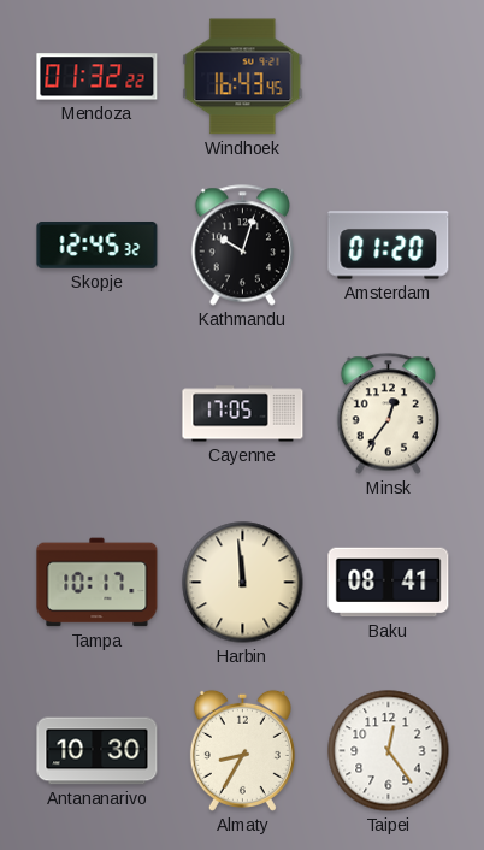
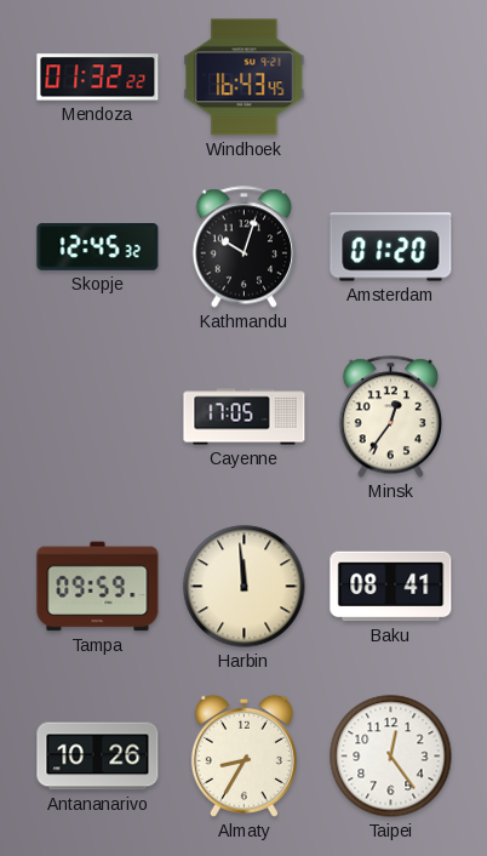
Tampa: 10:17 -> 09:59
Antananarivo: 10:30 -> 10:26
